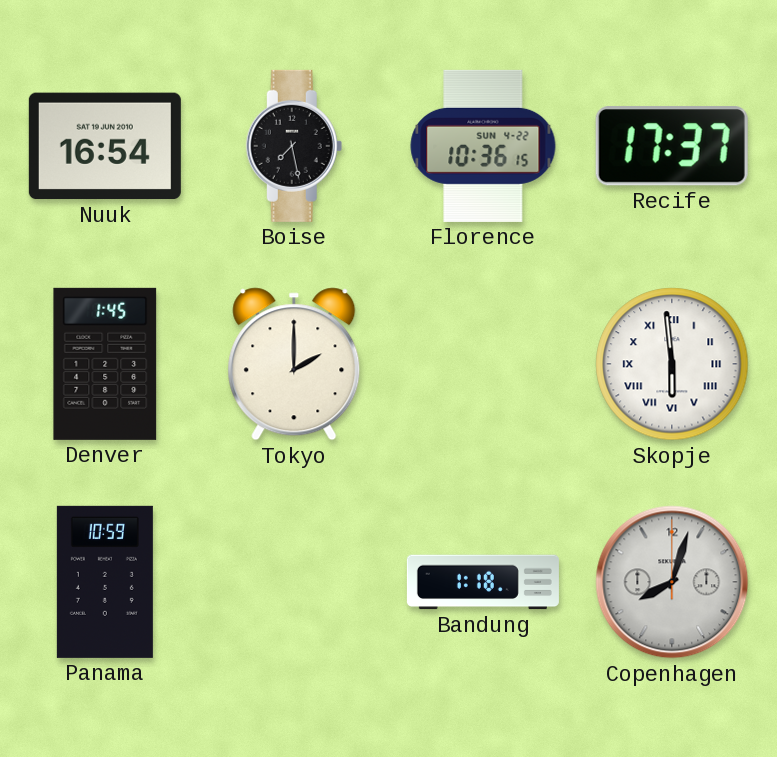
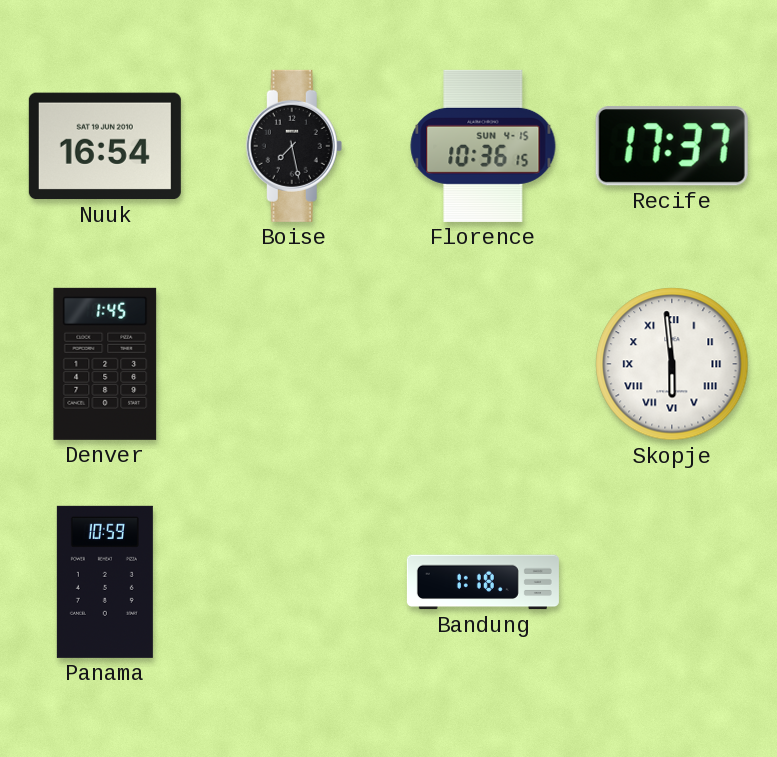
Florence date: SUN 4-22 -> SUN 4-15
Tokyo: 2:00 -> none
Copenhagen: 8:03 -> none
